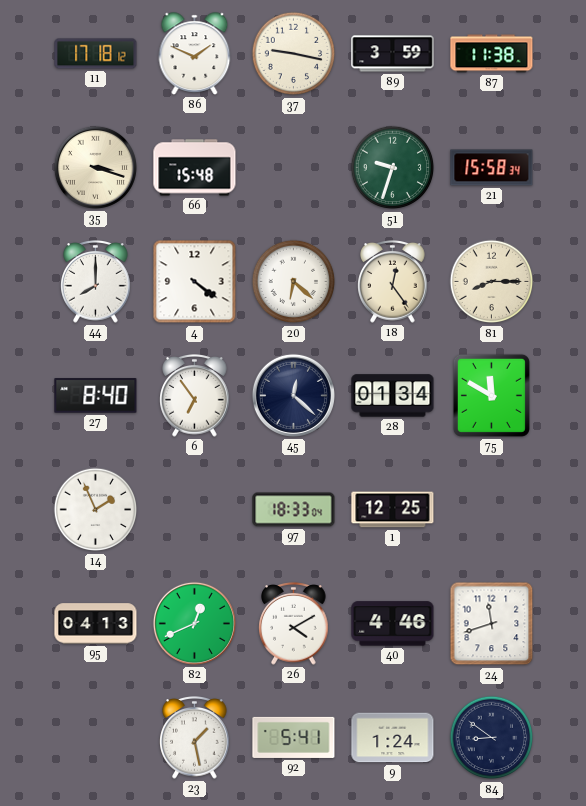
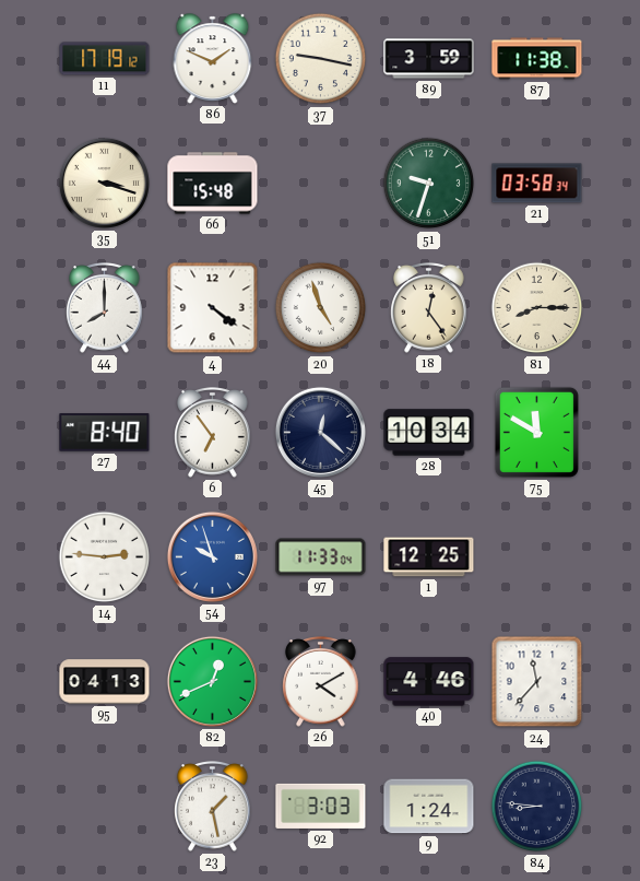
11: 17:18 -> 17:19
21: 15:58 -> 03:58
20: 6:22 -> 4:57
28: 01:34 -> 10:34
14: 1:56 -> 2:46
54: none -> 9:57
97: 18:33 -> 11:33
24: 11:42 -> 11:37
92: 5:41 -> 3:03
84: 8:51 -> 8:46
